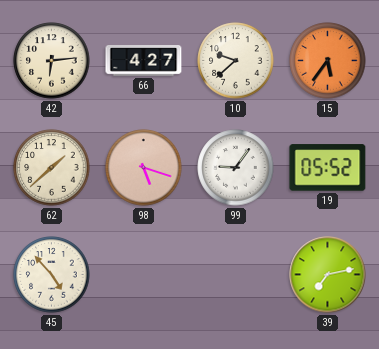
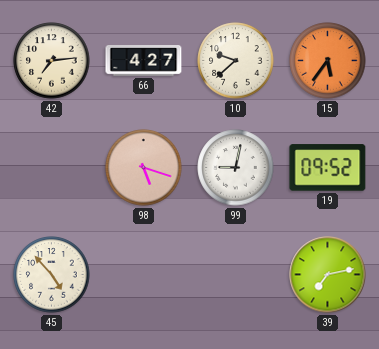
42: 6:14 -> 7:14
62: 1:38 -> none
99: 9:06 -> 9:02
19: 05:52 -> 09:52
